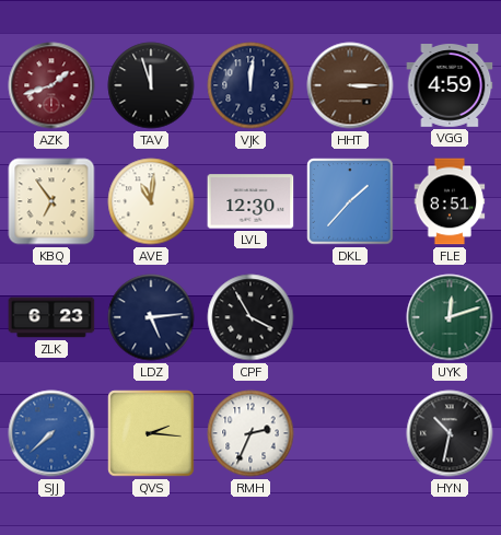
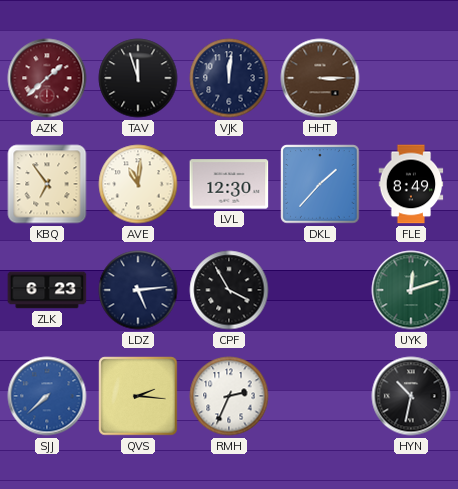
AZK: 1:42 -> 1:38
VGG: 4:59 -> none
FLE: 8:51 -> 8:49
